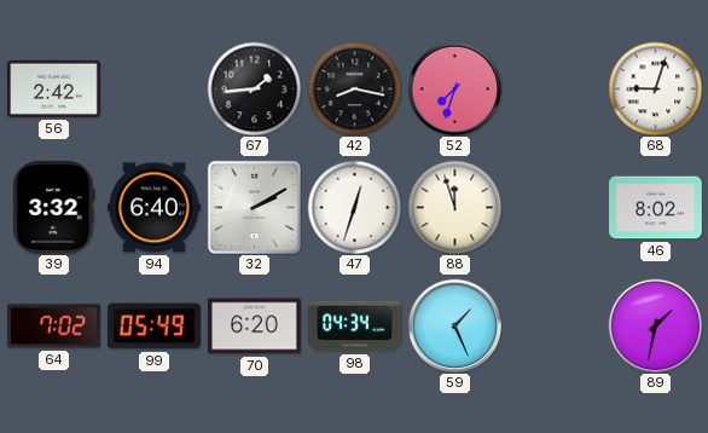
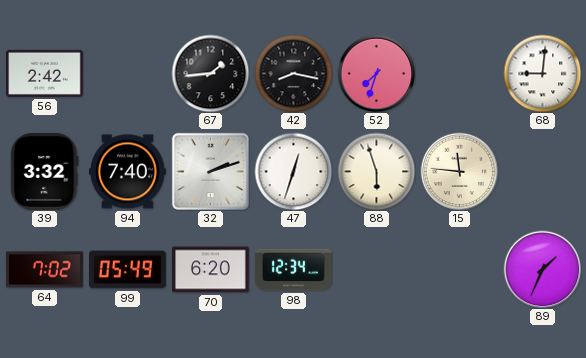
68: 9:03 -> 9:01
94: 6:40 -> 7:40
32: 2:10 -> 2:12
88: 11:57 -> 5:57
15: none -> 11:46
46: 8:02 -> none
98: 04:34 -> 12:34
59: 1:26 -> none
89: 1:32 -> 1:34
